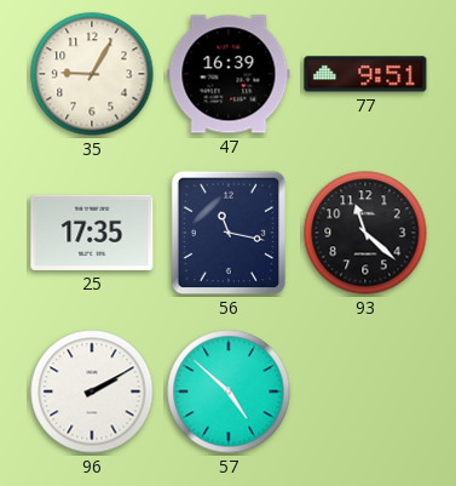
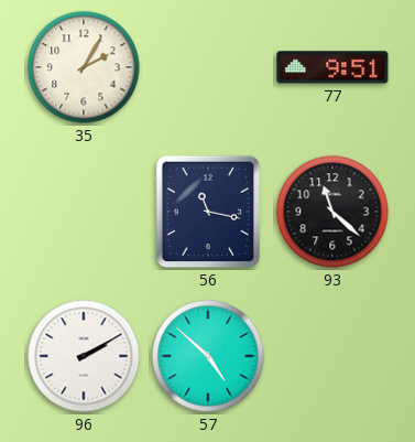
35: 9:05 -> 2:05
47: 16:39 -> none
25: 17:35 -> none
